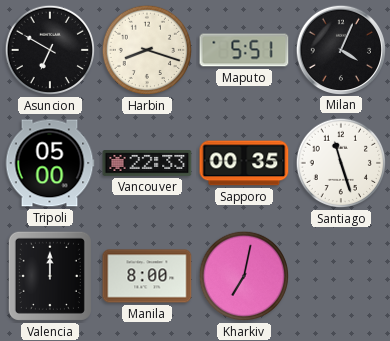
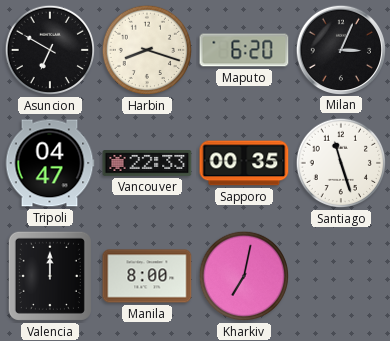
Maputo: 5:51 -> 6:20
Milan: 4:04 -> 3:04
Tripoli: 05:00 -> 04:47
